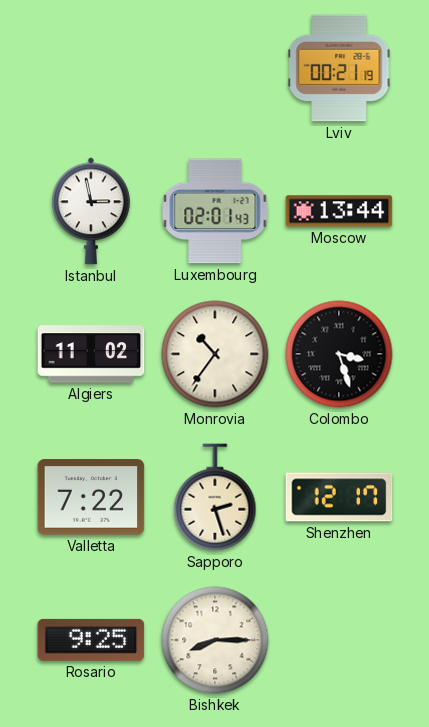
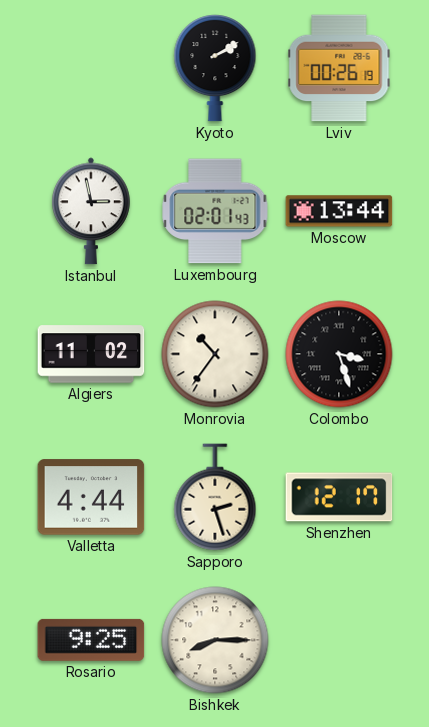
Kyoto: none -> 2:10
Lviv: 00:21 -> 00:26
Valletta: 7:22 -> 4:44
